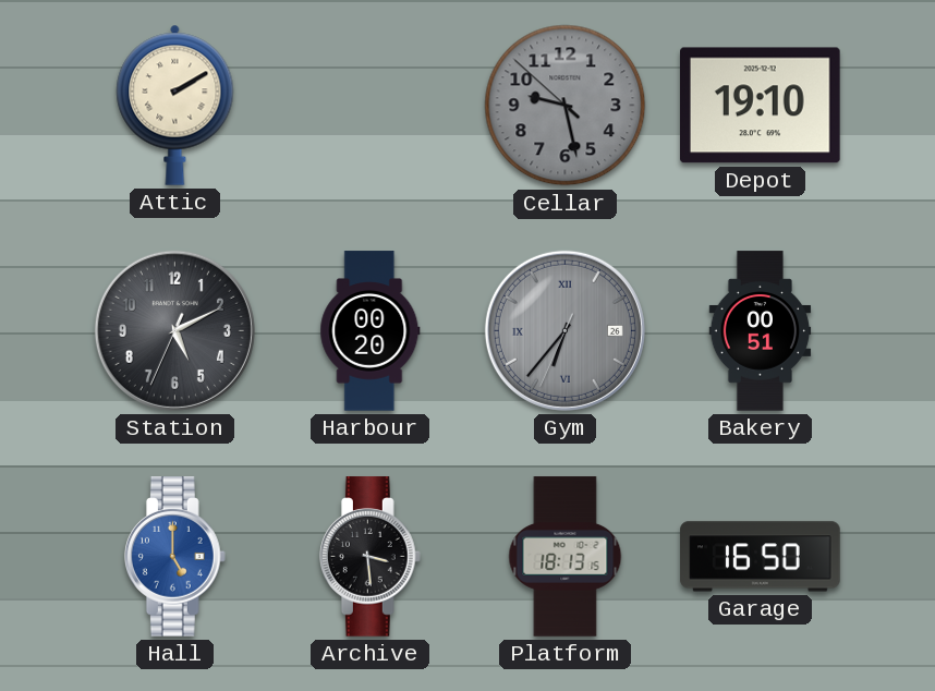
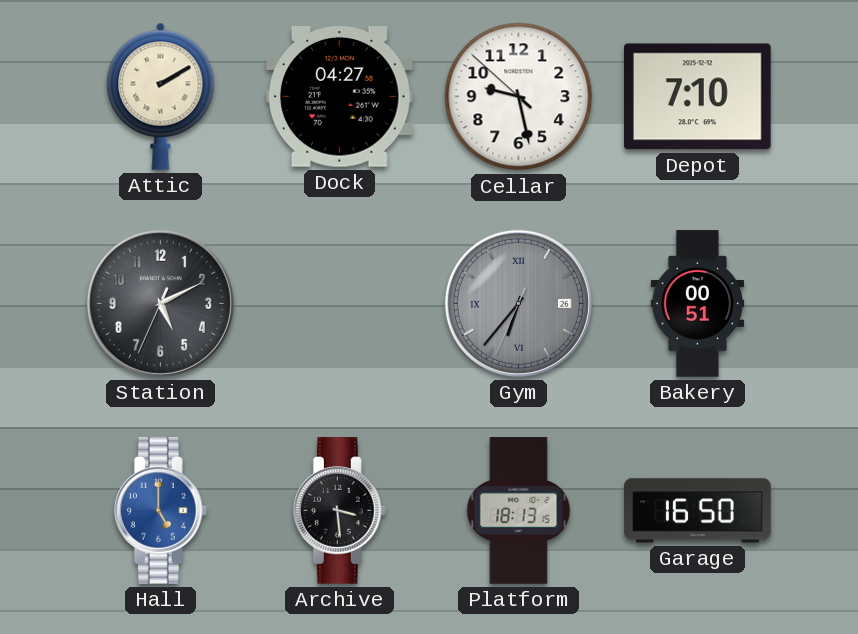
Dock: none -> 04:27
Cellar dial: grey -> white
Depot: 19:10 -> 7:10
Harbour: 00:20 -> none
